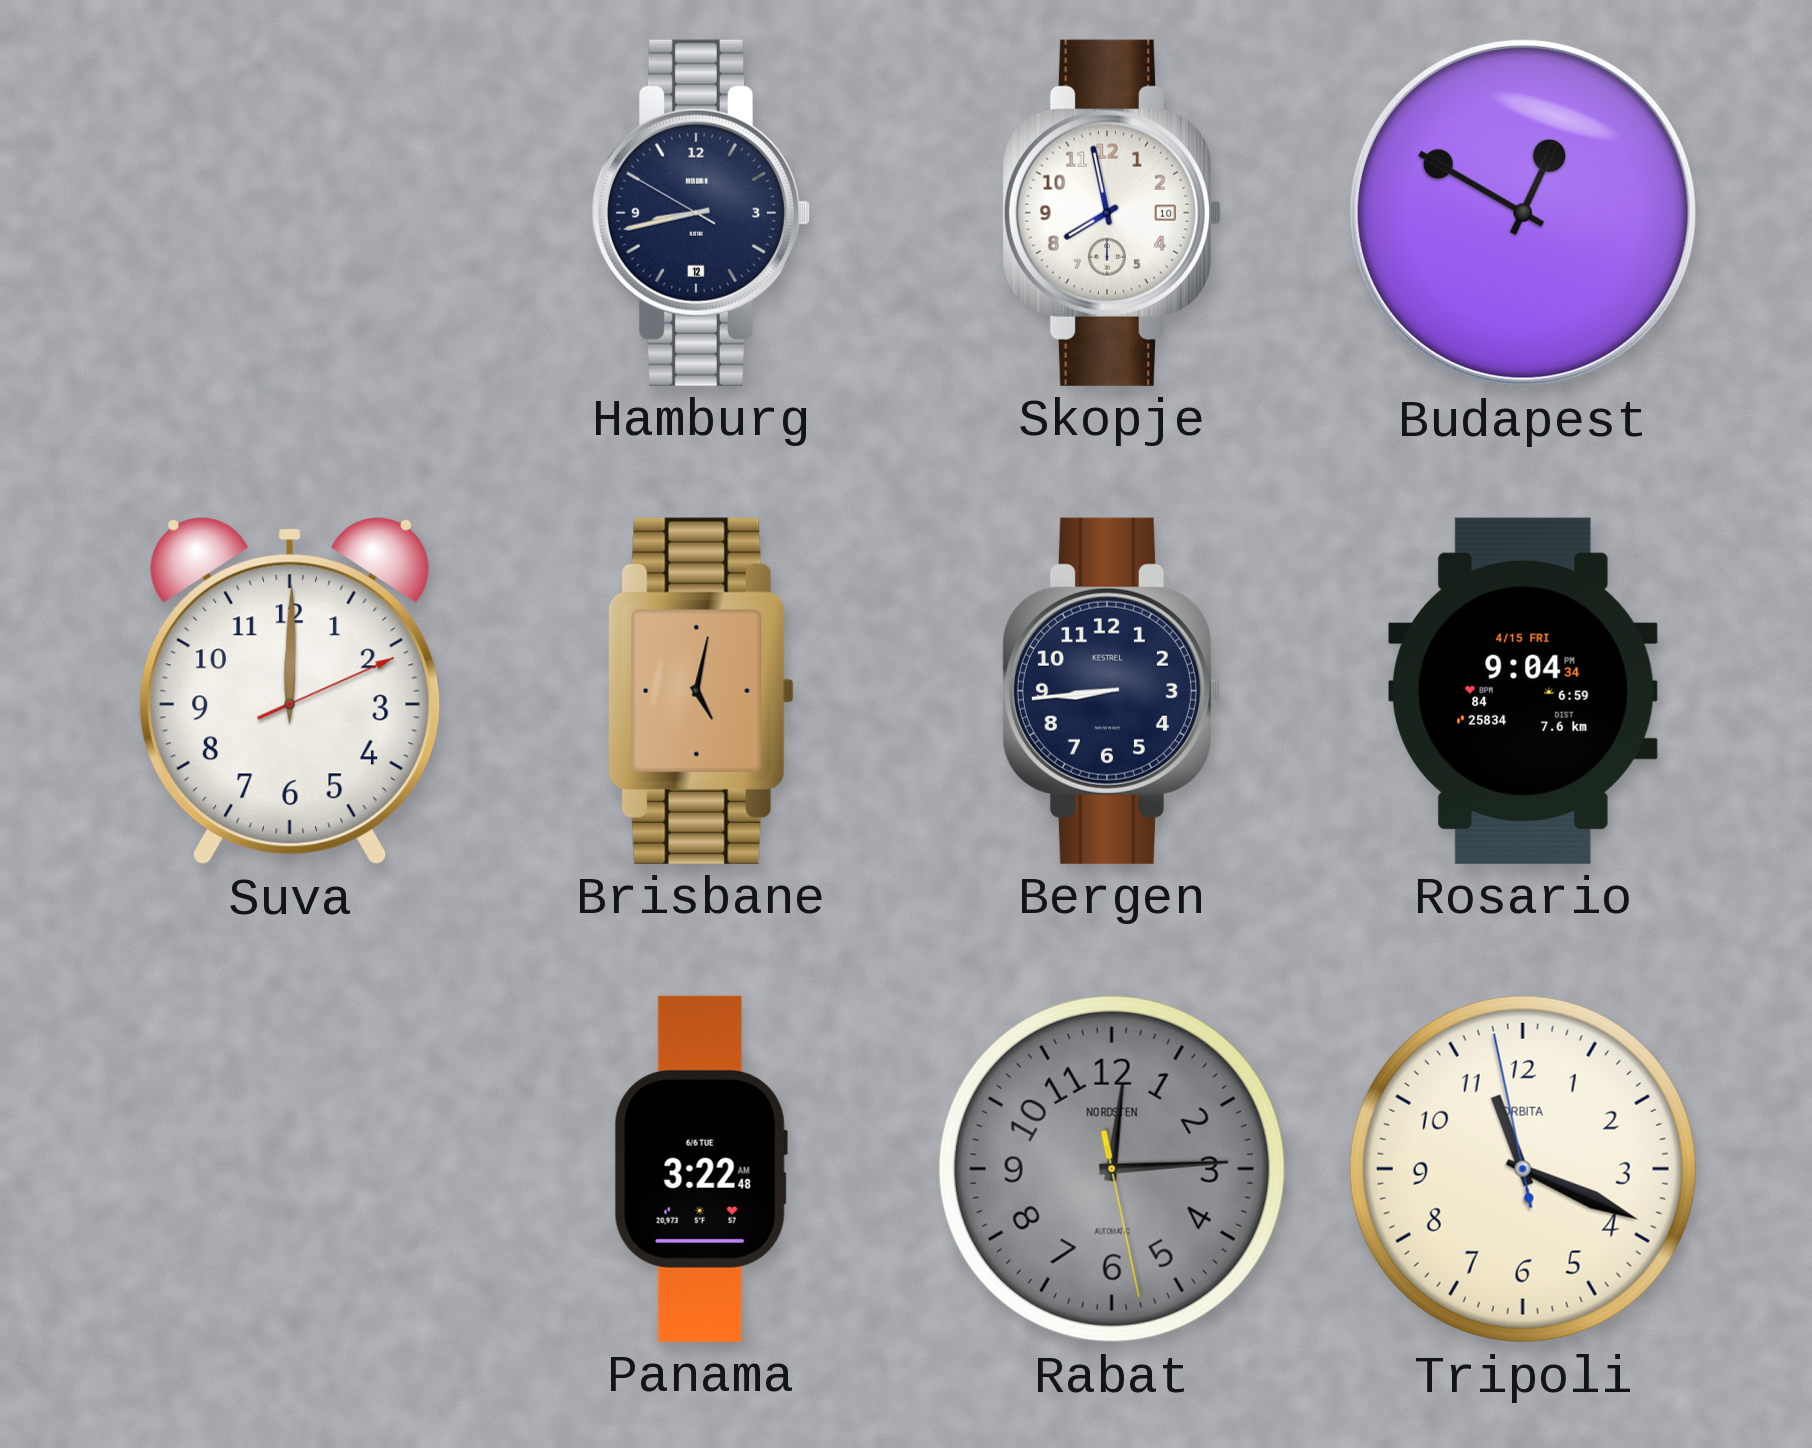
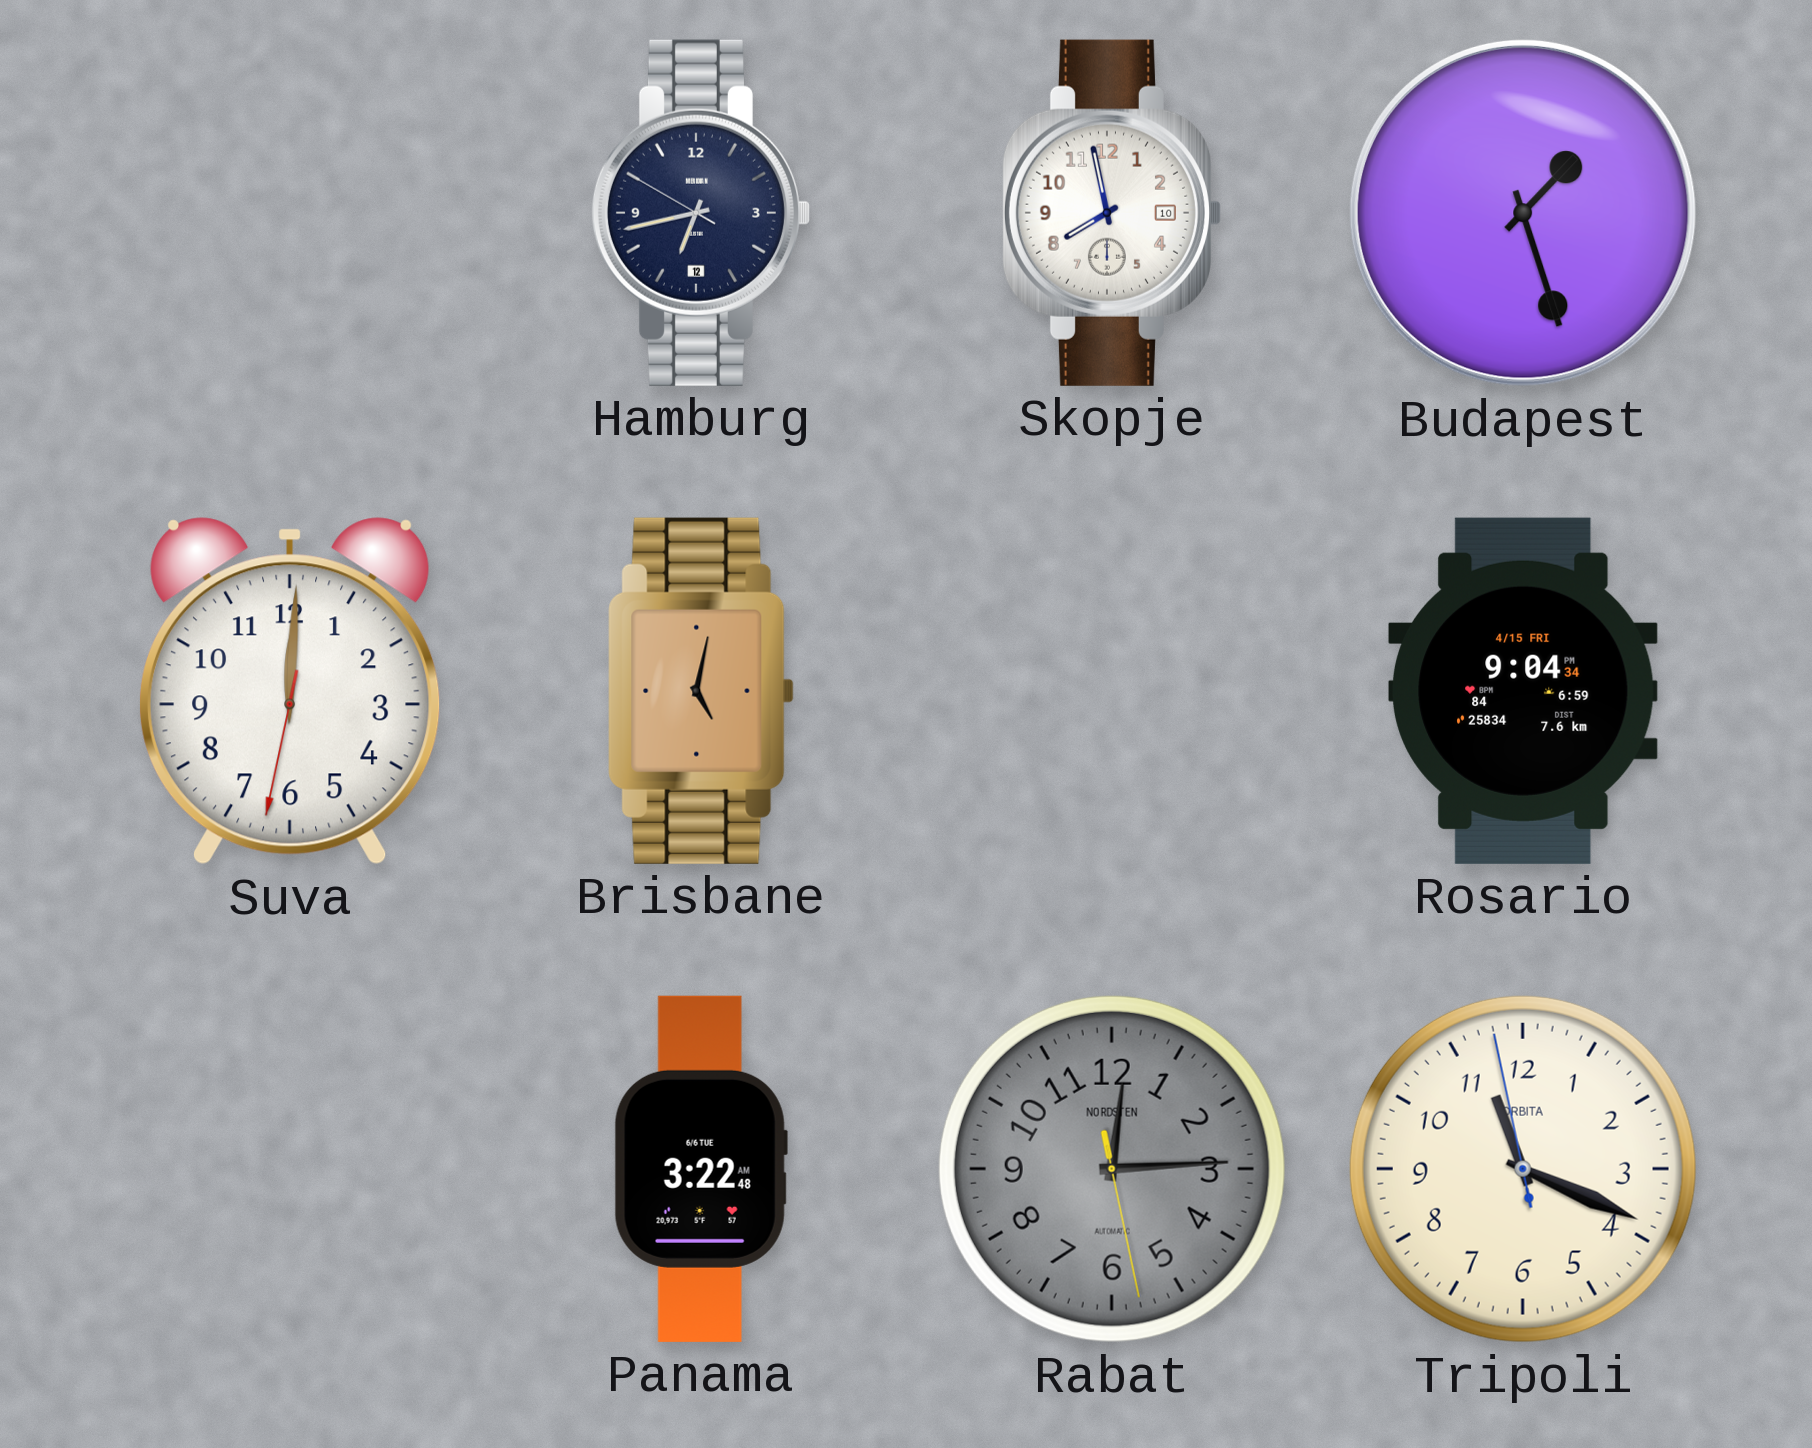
Hamburg: 8:42 -> 6:42
Budapest: 12:50 -> 1:27
Suva: 12:00:11 -> 12:00:32
Bergen: 8:44 -> none
